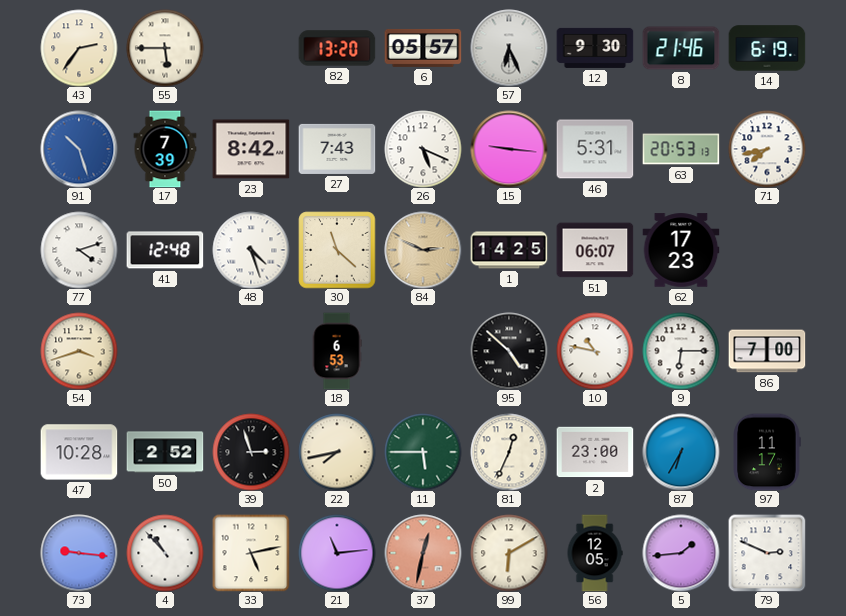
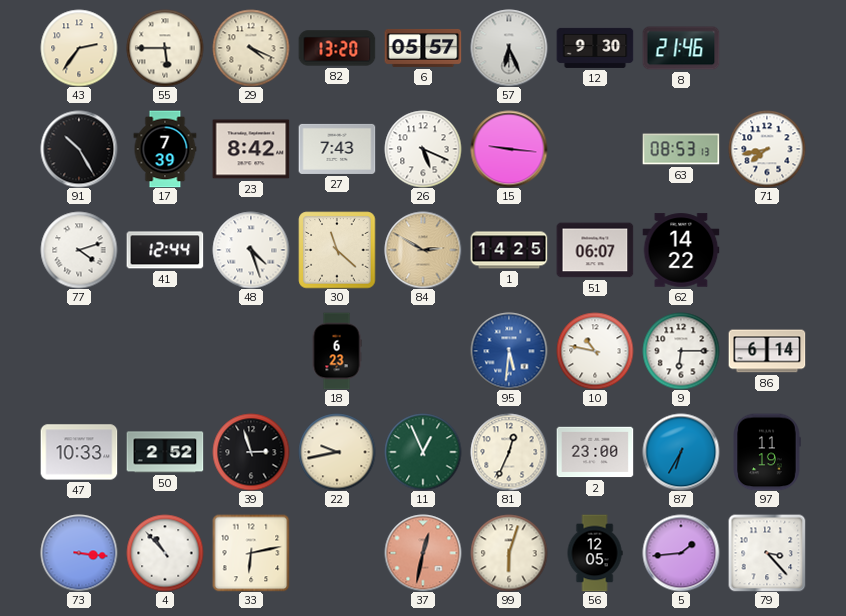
29: none -> 4:19
14: 6:19 -> none
91: 10:27 -> 10:25
91 dial: blue -> black
46: 5:31 -> none
63: 20:53 -> 08:53
41: 12:48 -> 12:44
84: 2:49 -> 2:50
62: 17:23 -> 14:22
54: 3:42 -> none
18: 6:53 -> 6:23
95: 4:52 -> 5:31
95 dial: black -> blue
86: 7:00 -> 6:14
47: 10:28 -> 10:33
22: 7:43 -> 9:43
11: 5:45 -> 12:56
97: 11:17 -> 11:19
73: 9:16 -> 3:16
33: 5:13 -> 6:13
21: 11:14 -> none
99: 6:10 -> 6:03
79: 2:49 -> 3:23
